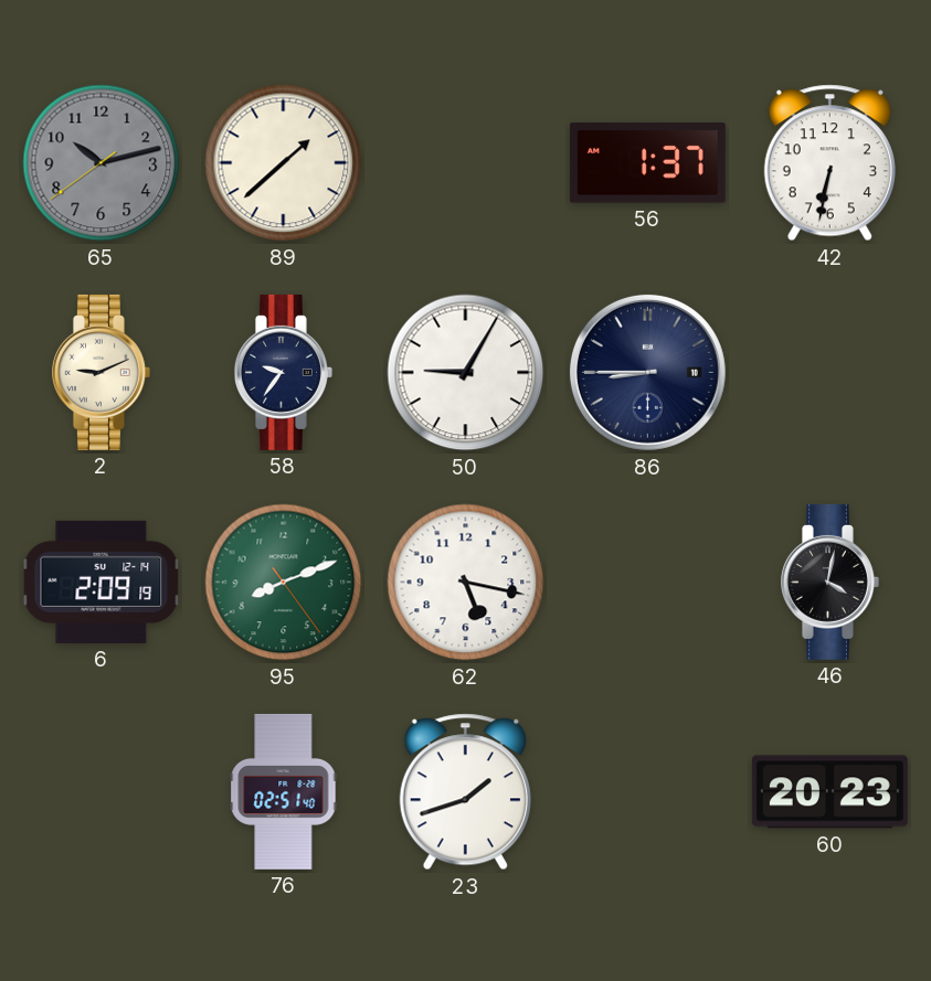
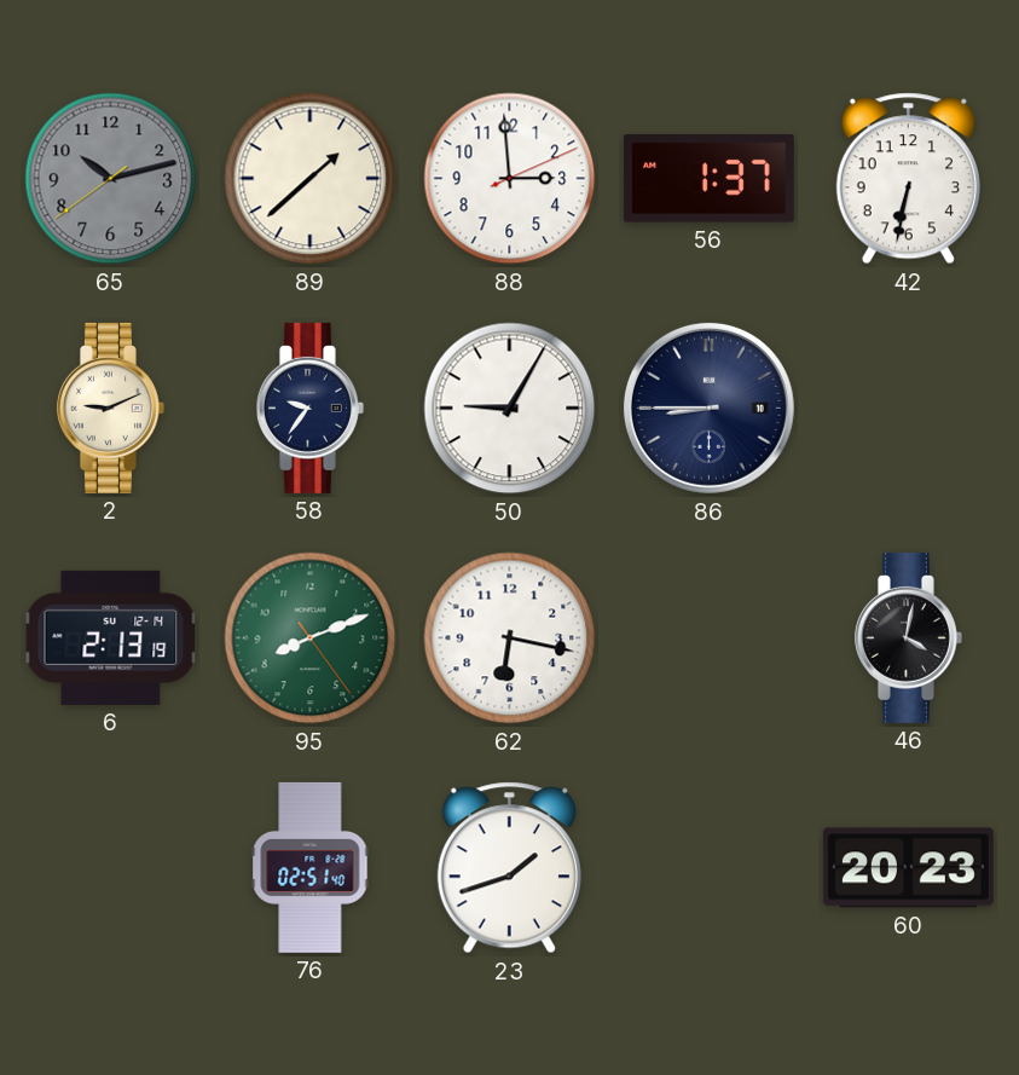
88: none -> 2:59
6: 2:09 -> 2:13
62: 5:17 -> 6:17
